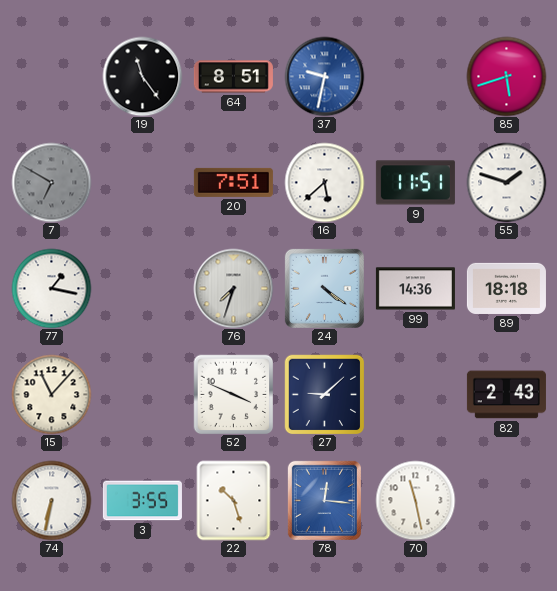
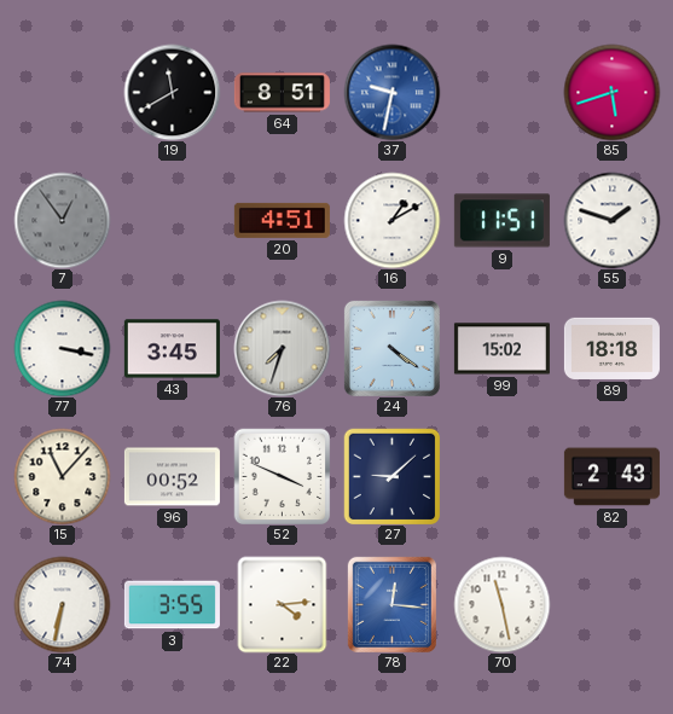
19: 11:24 -> 11:40
7: 6:50 -> 12:54
20: 7:51 -> 4:51
16: 5:38 -> 1:10
77: 1:17 -> 3:17
43: none -> 3:45
99: 14:36 -> 15:02
96: none -> 00:52
22: 10:27 -> 4:14
